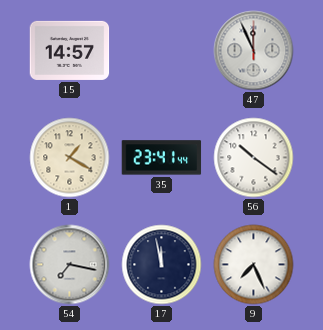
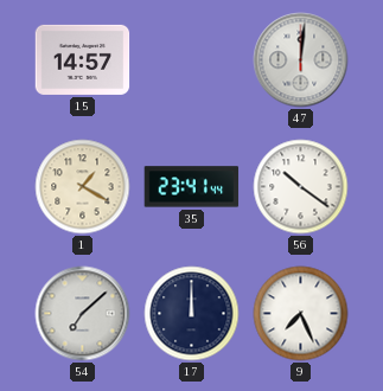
47: 11:56 -> 12:01
54: 7:17 -> 7:08
17: 11:58 -> 12:00
